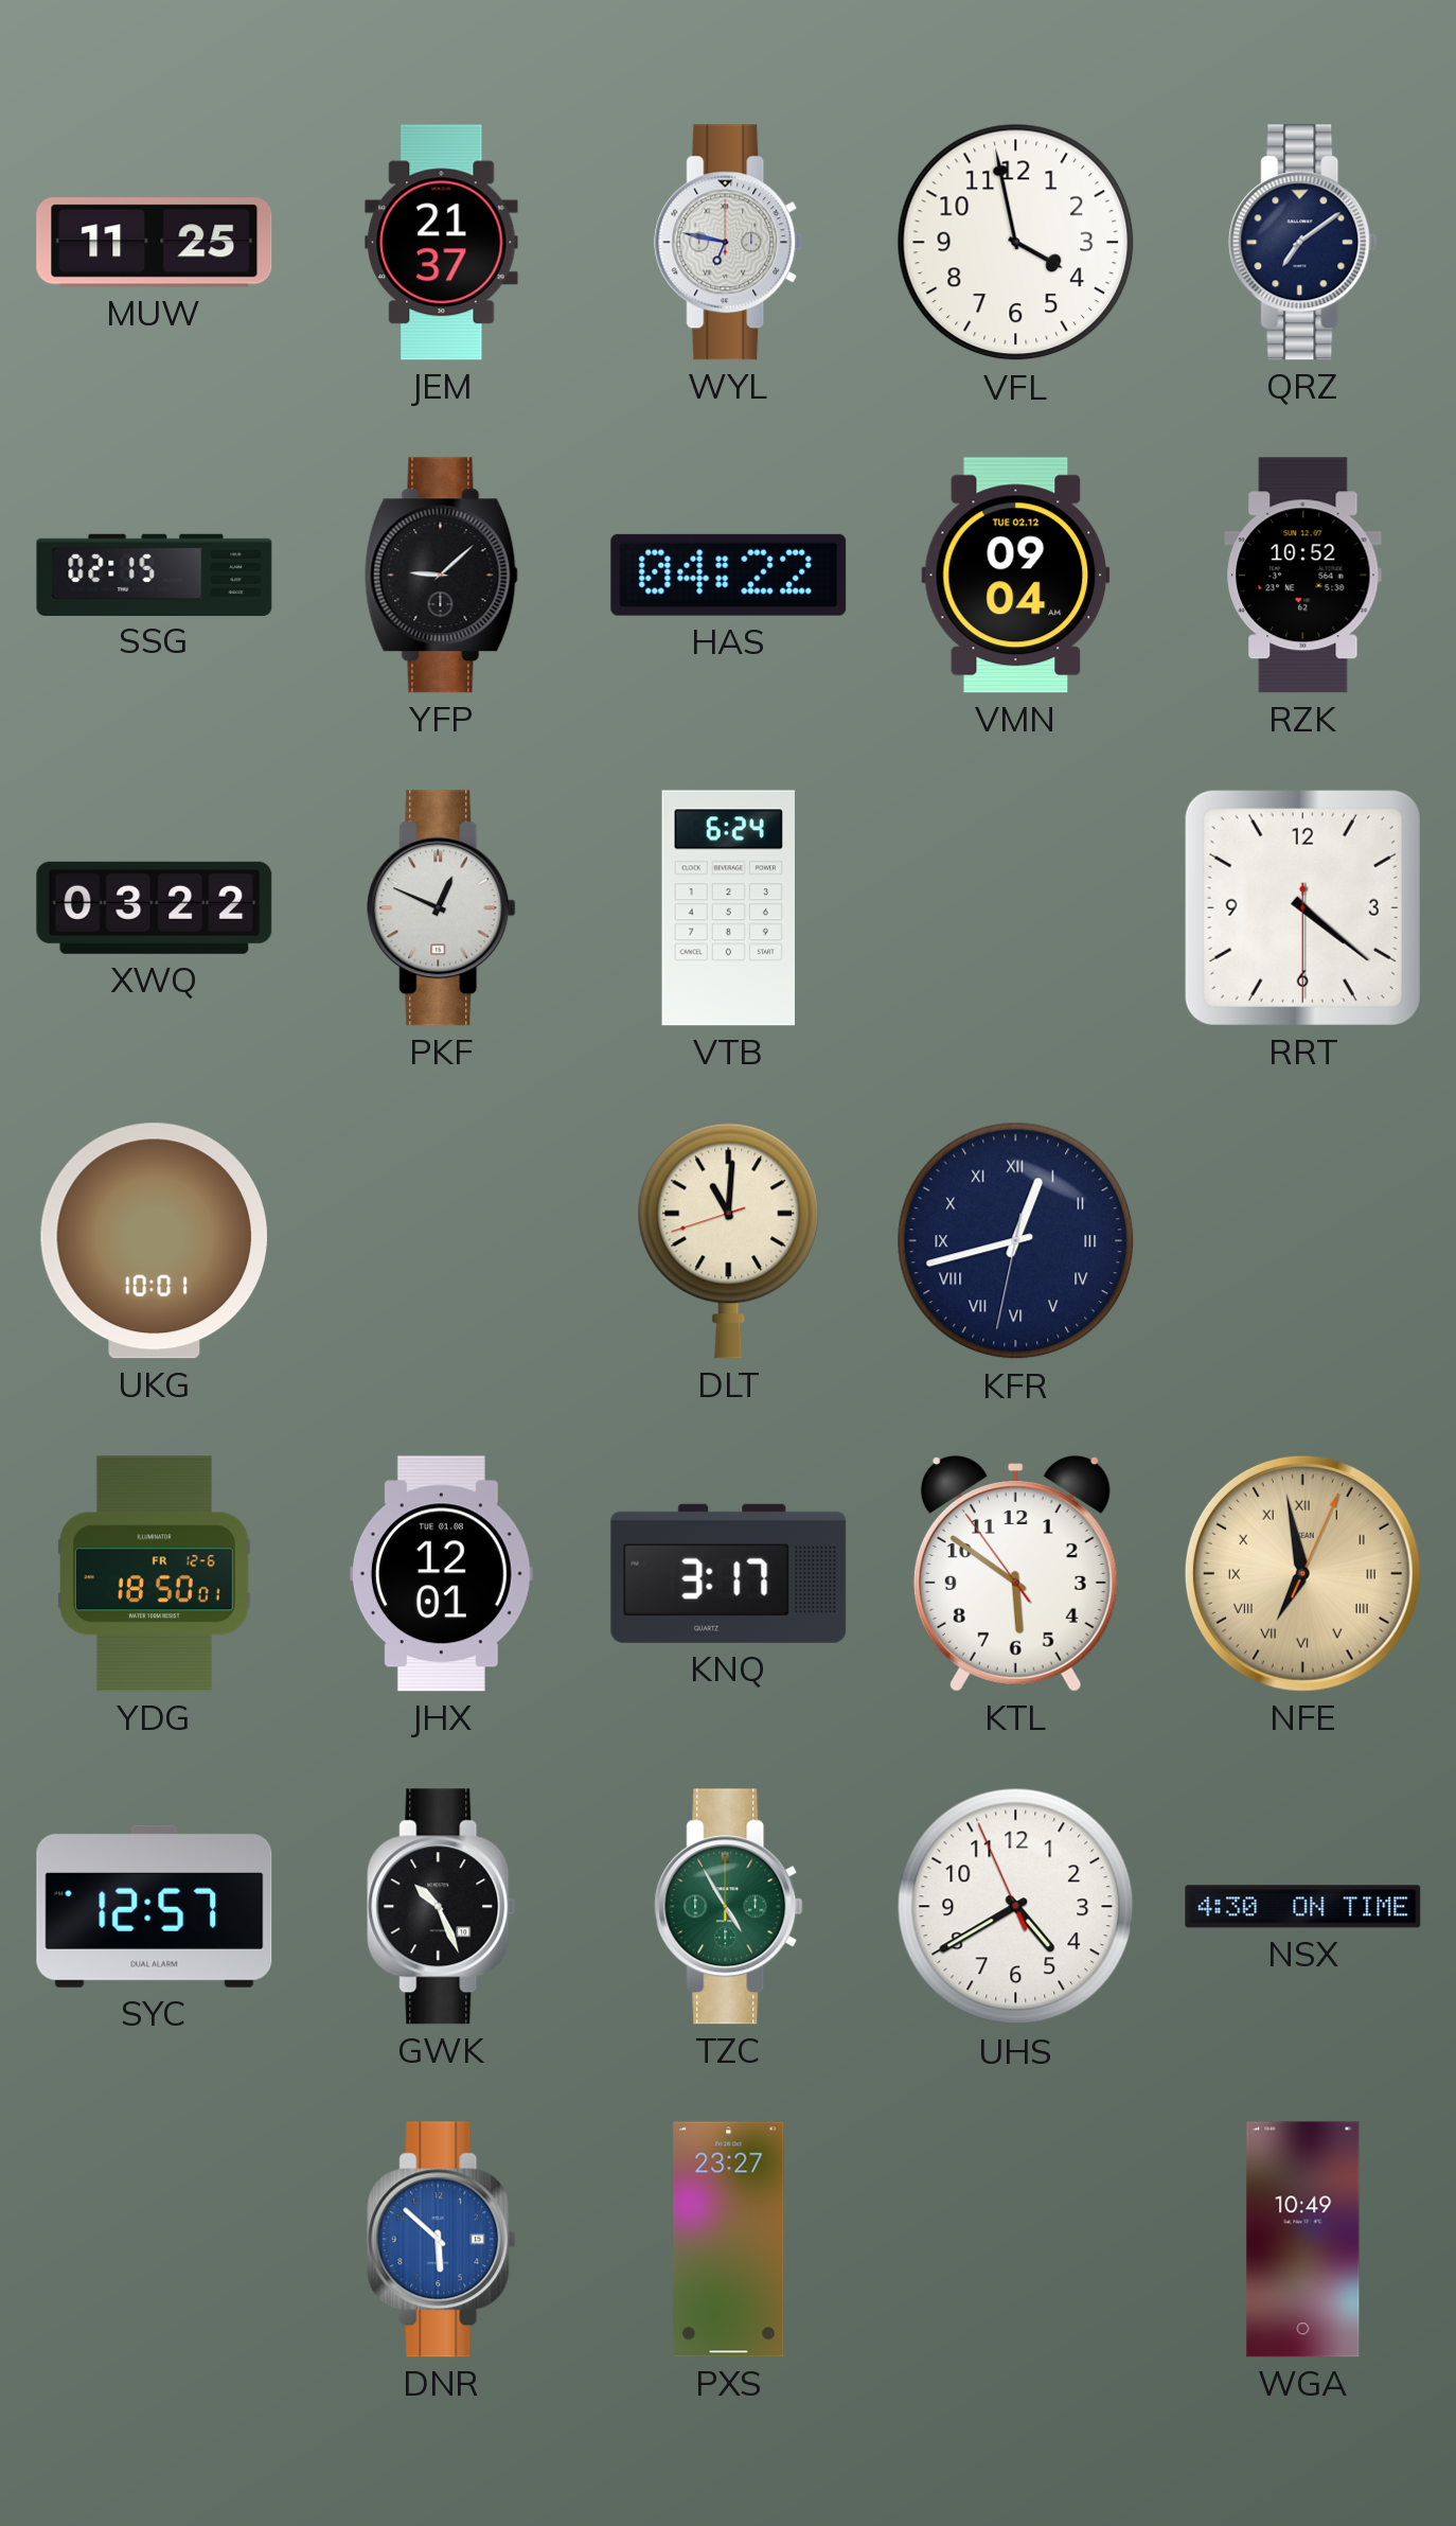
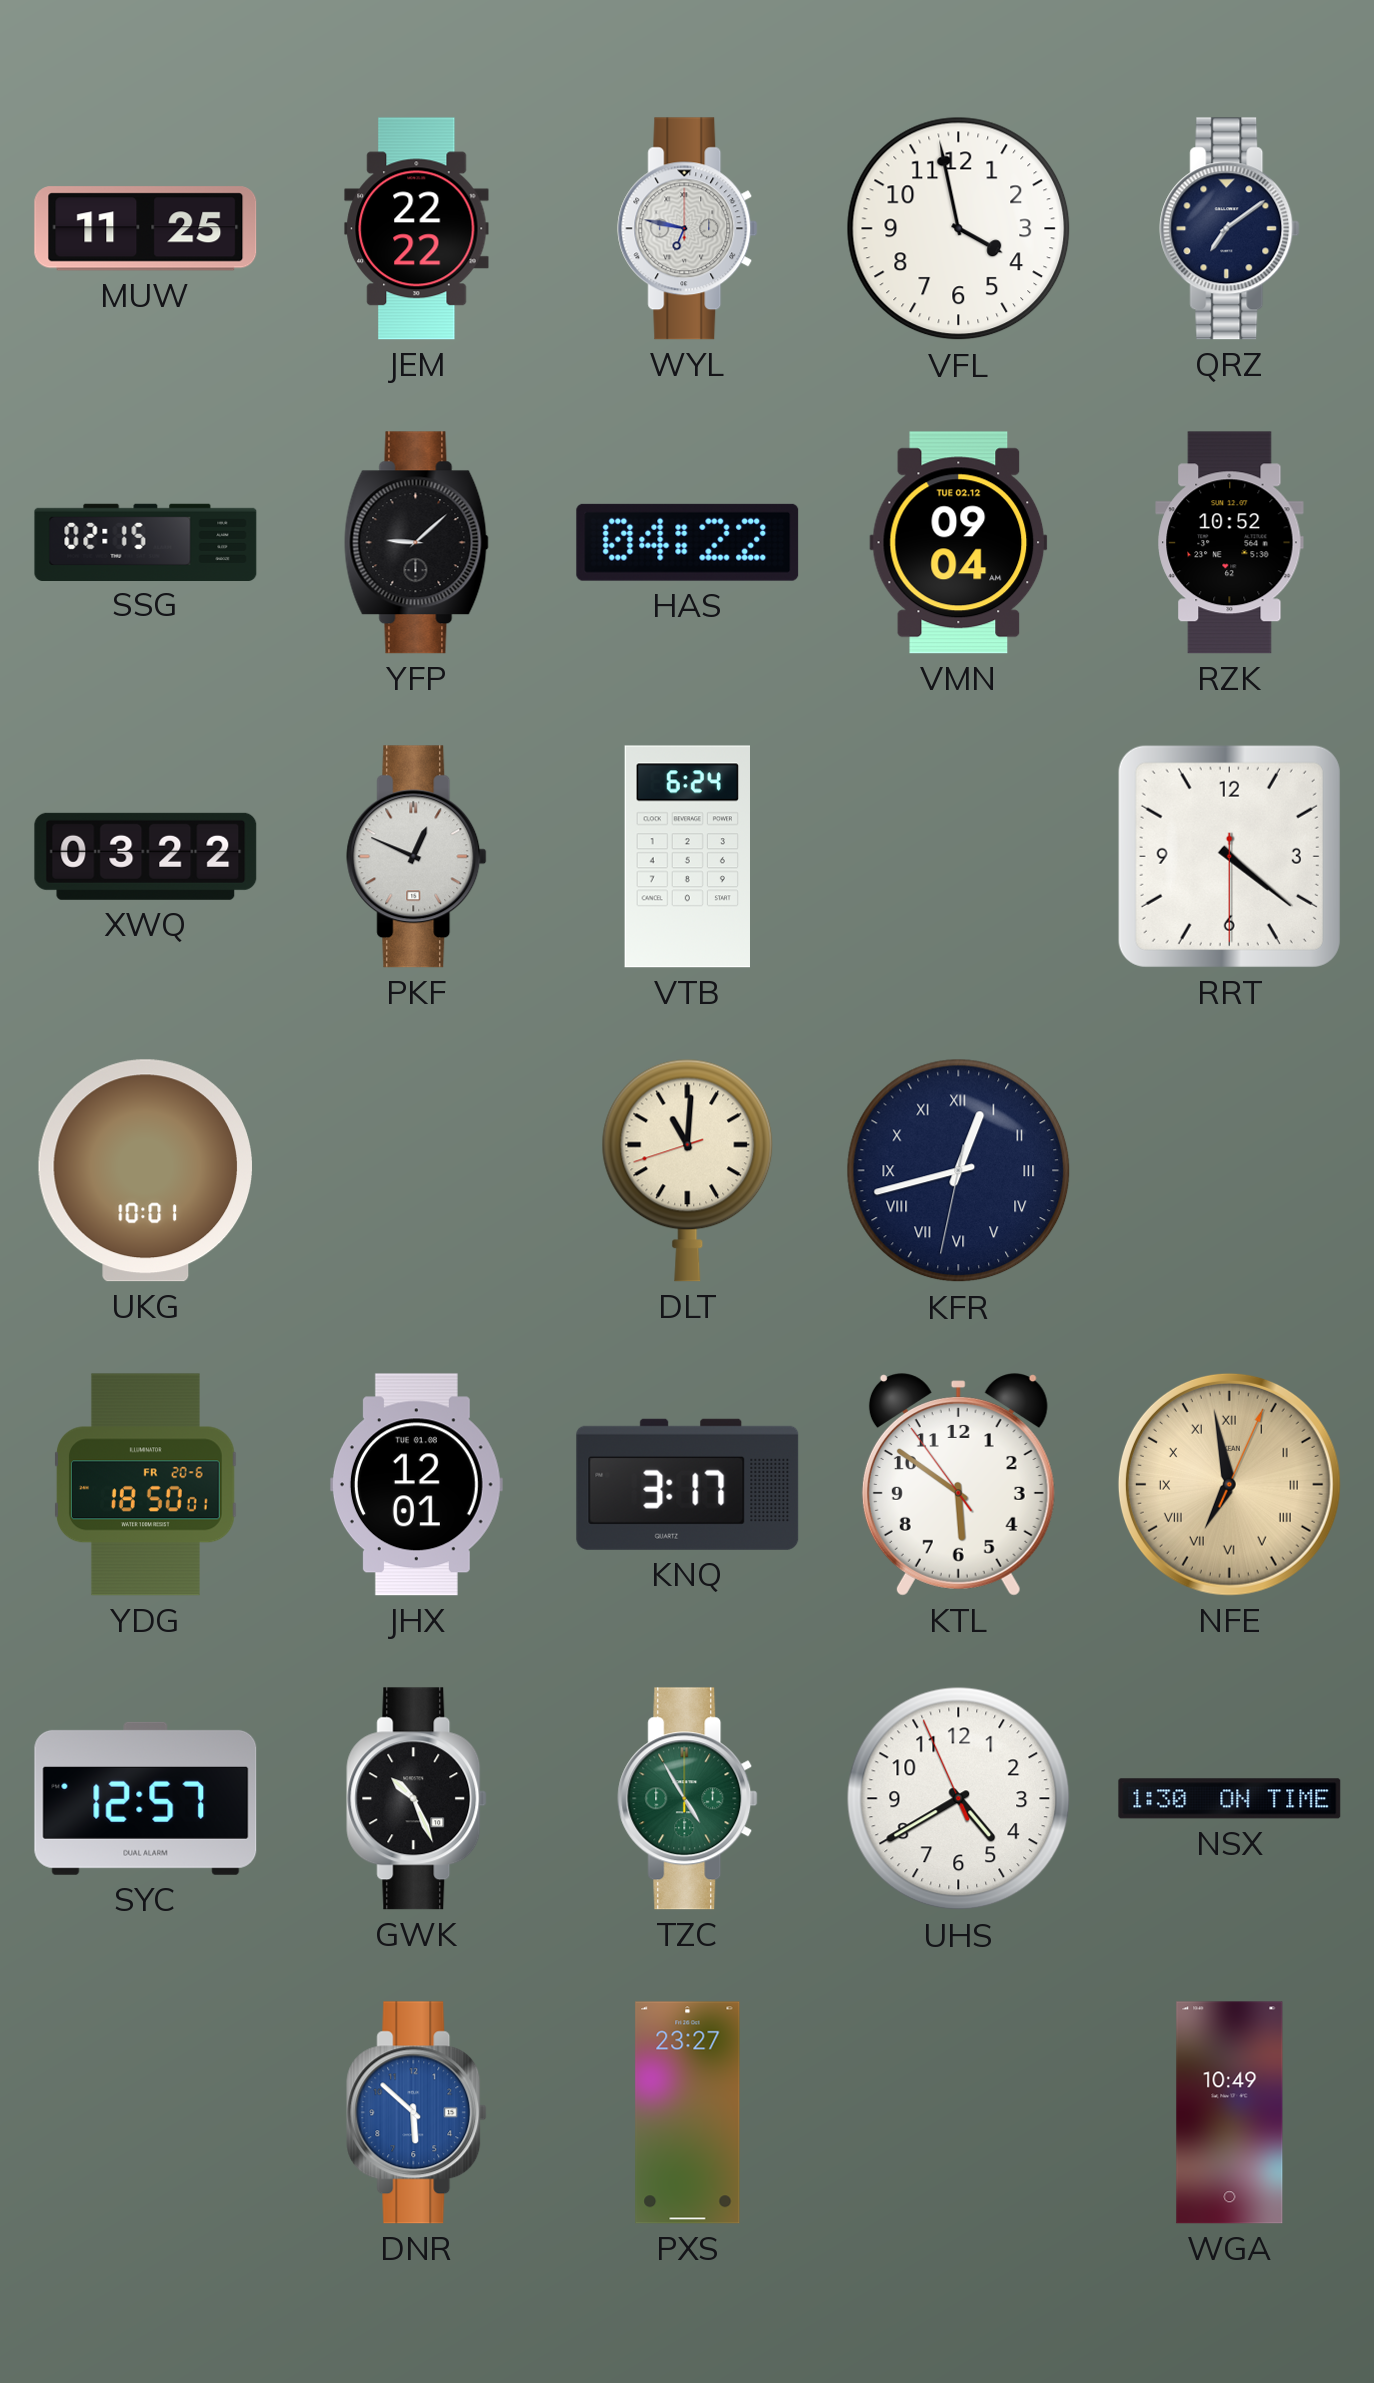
JEM: 21:37 -> 22:22
YDG date: FR 12-6 -> FR 20-6
NSX: 4:30 -> 1:30
